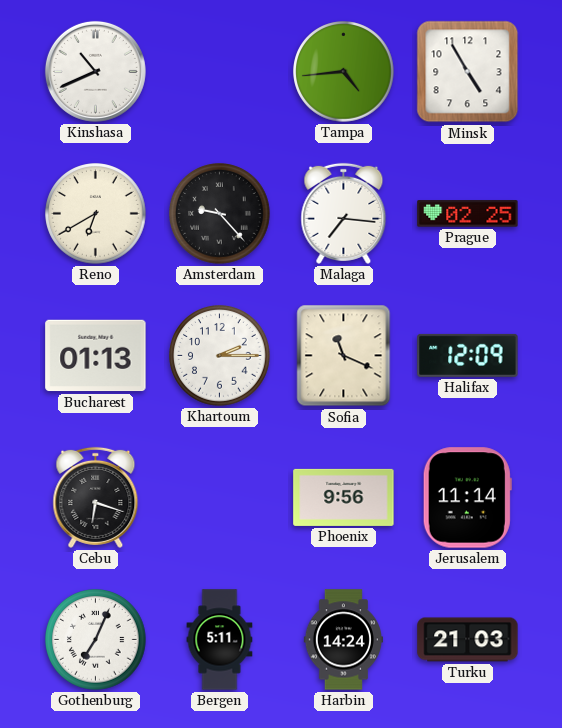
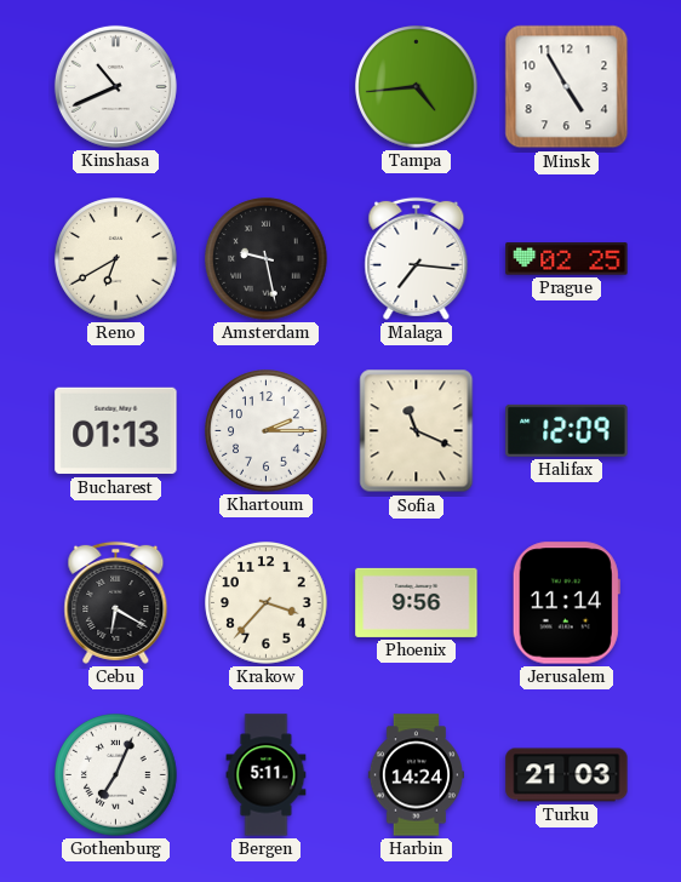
Amsterdam: 9:23 -> 9:28
Cebu: 6:18 -> 6:20
Krakow: none -> 3:37
